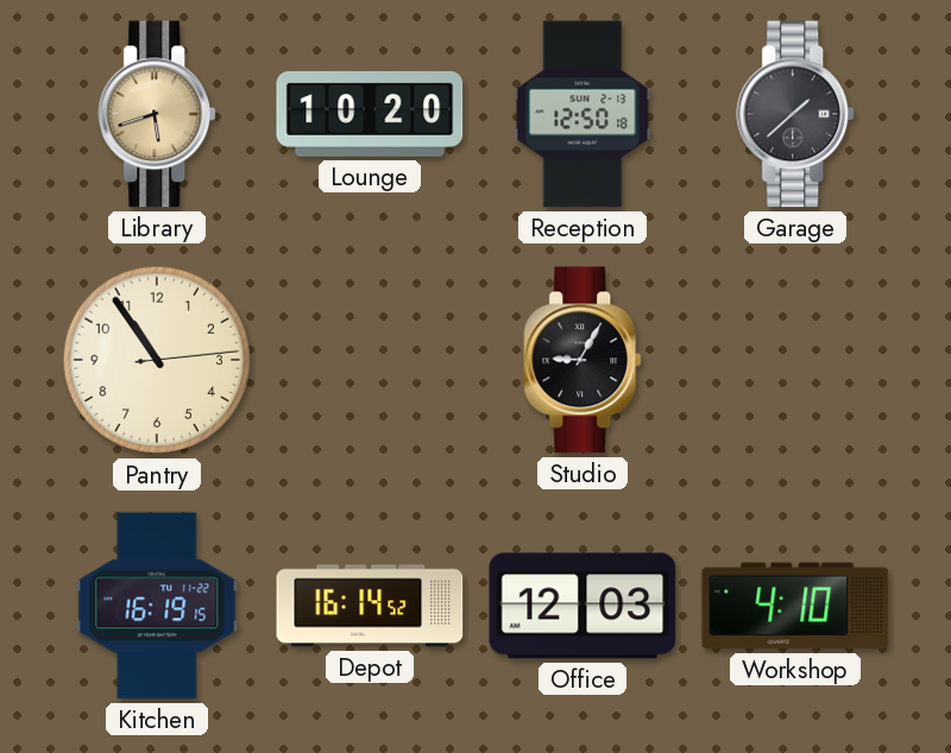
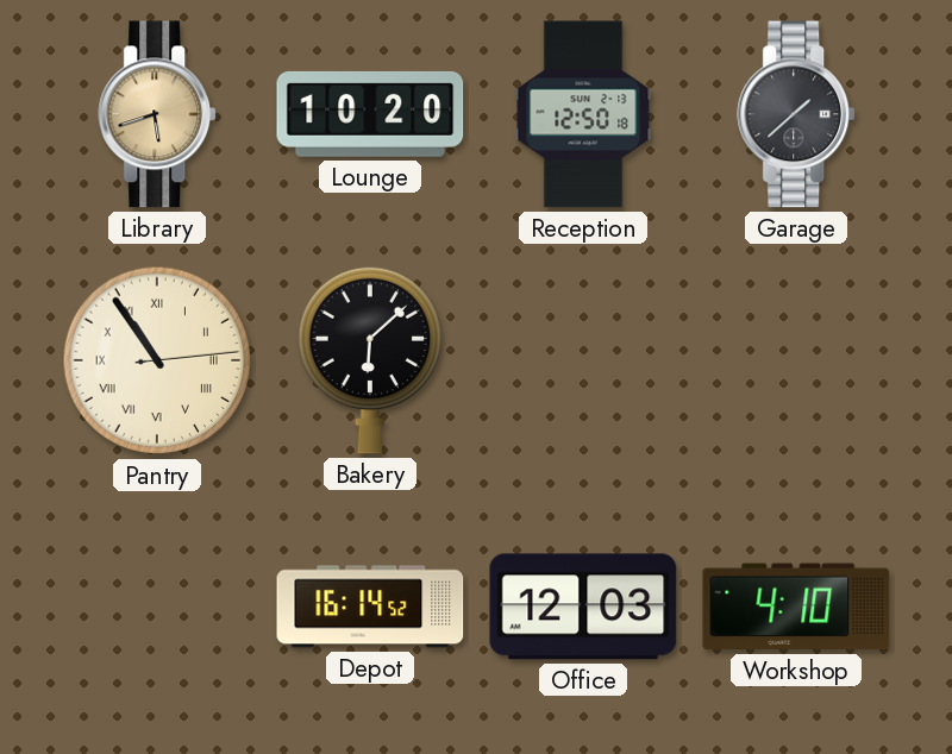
Pantry numerals: Arabic -> Roman
Bakery: none -> 6:08
Studio: 9:05 -> none
Kitchen: 16:19 -> none
